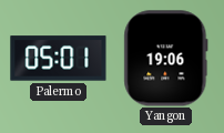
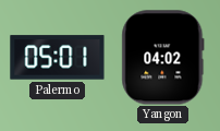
Yangon: 19:06 -> 04:02
